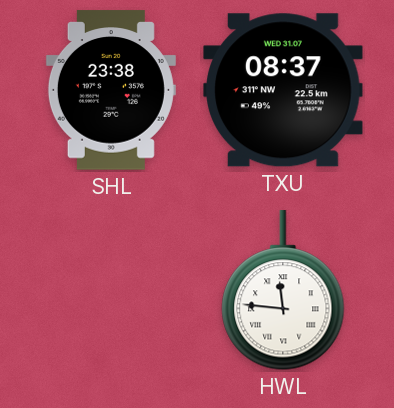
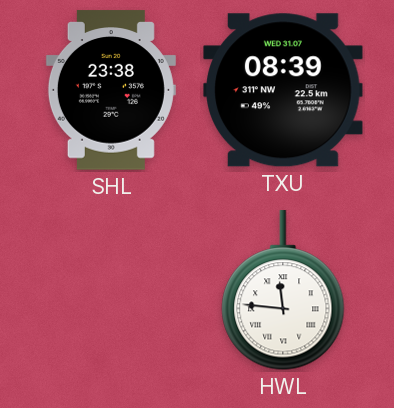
TXU: 08:37 -> 08:39
